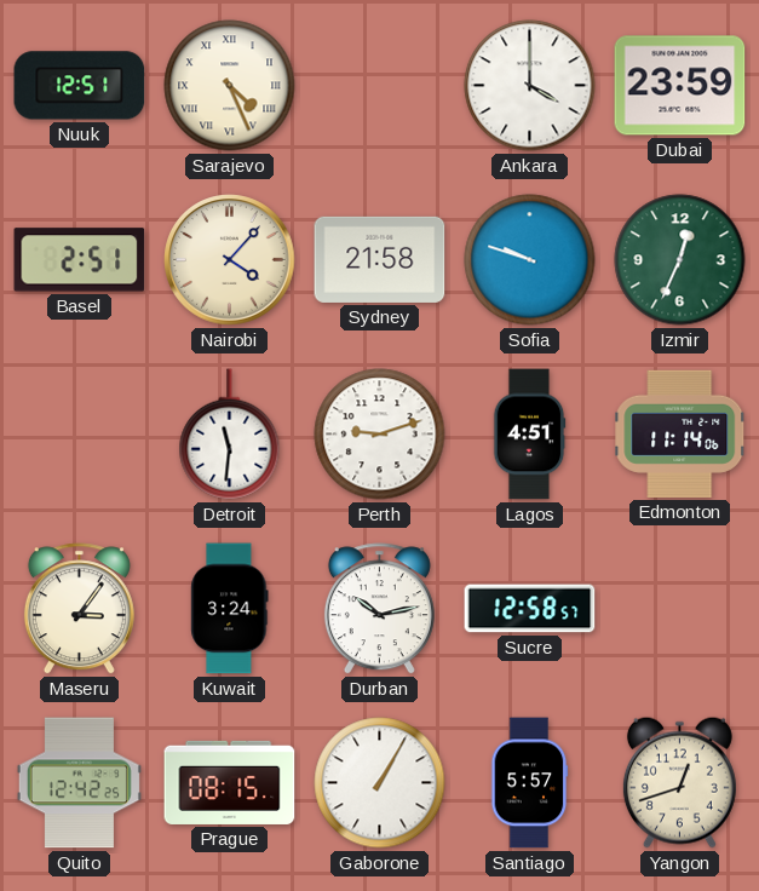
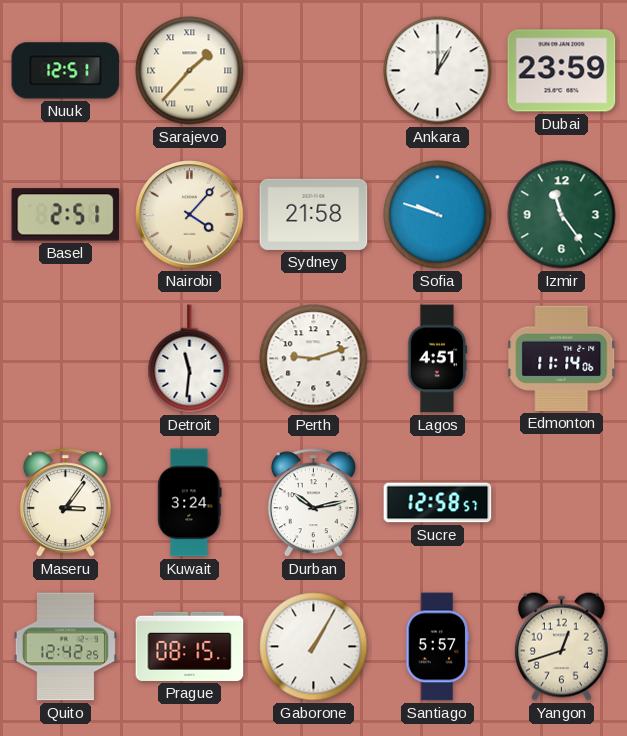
Sarajevo: 4:26 -> 1:37
Ankara: 4:00 -> 1:00
Izmir: 12:34 -> 11:24
